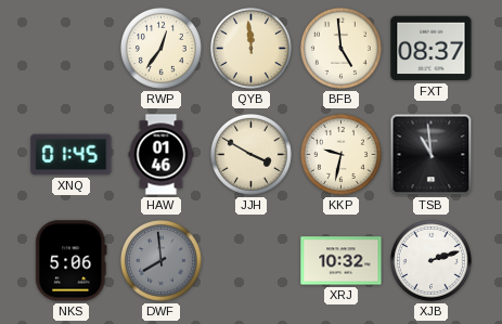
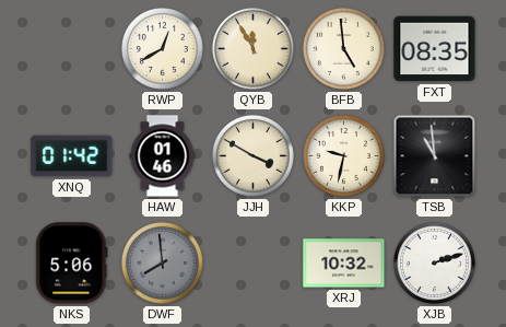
RWP: 12:36 -> 12:40
QYB: 11:59 -> 11:55
FXT: 08:37 -> 08:35
XNQ: 01:45 -> 01:42
